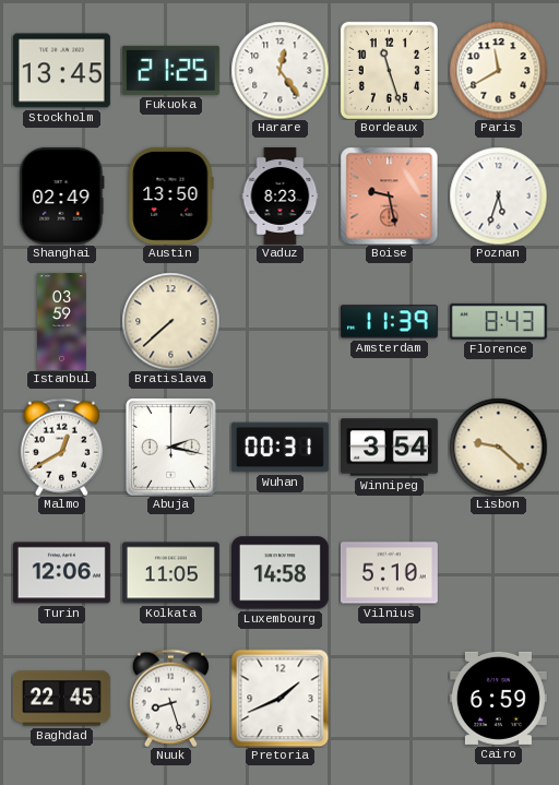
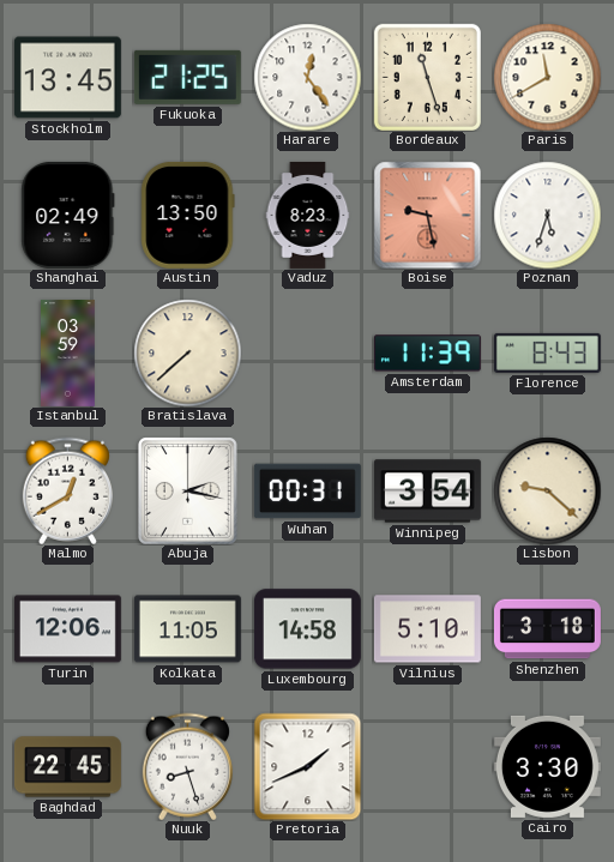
Shenzhen: none -> 3:18
Cairo: 6:59 -> 3:30
